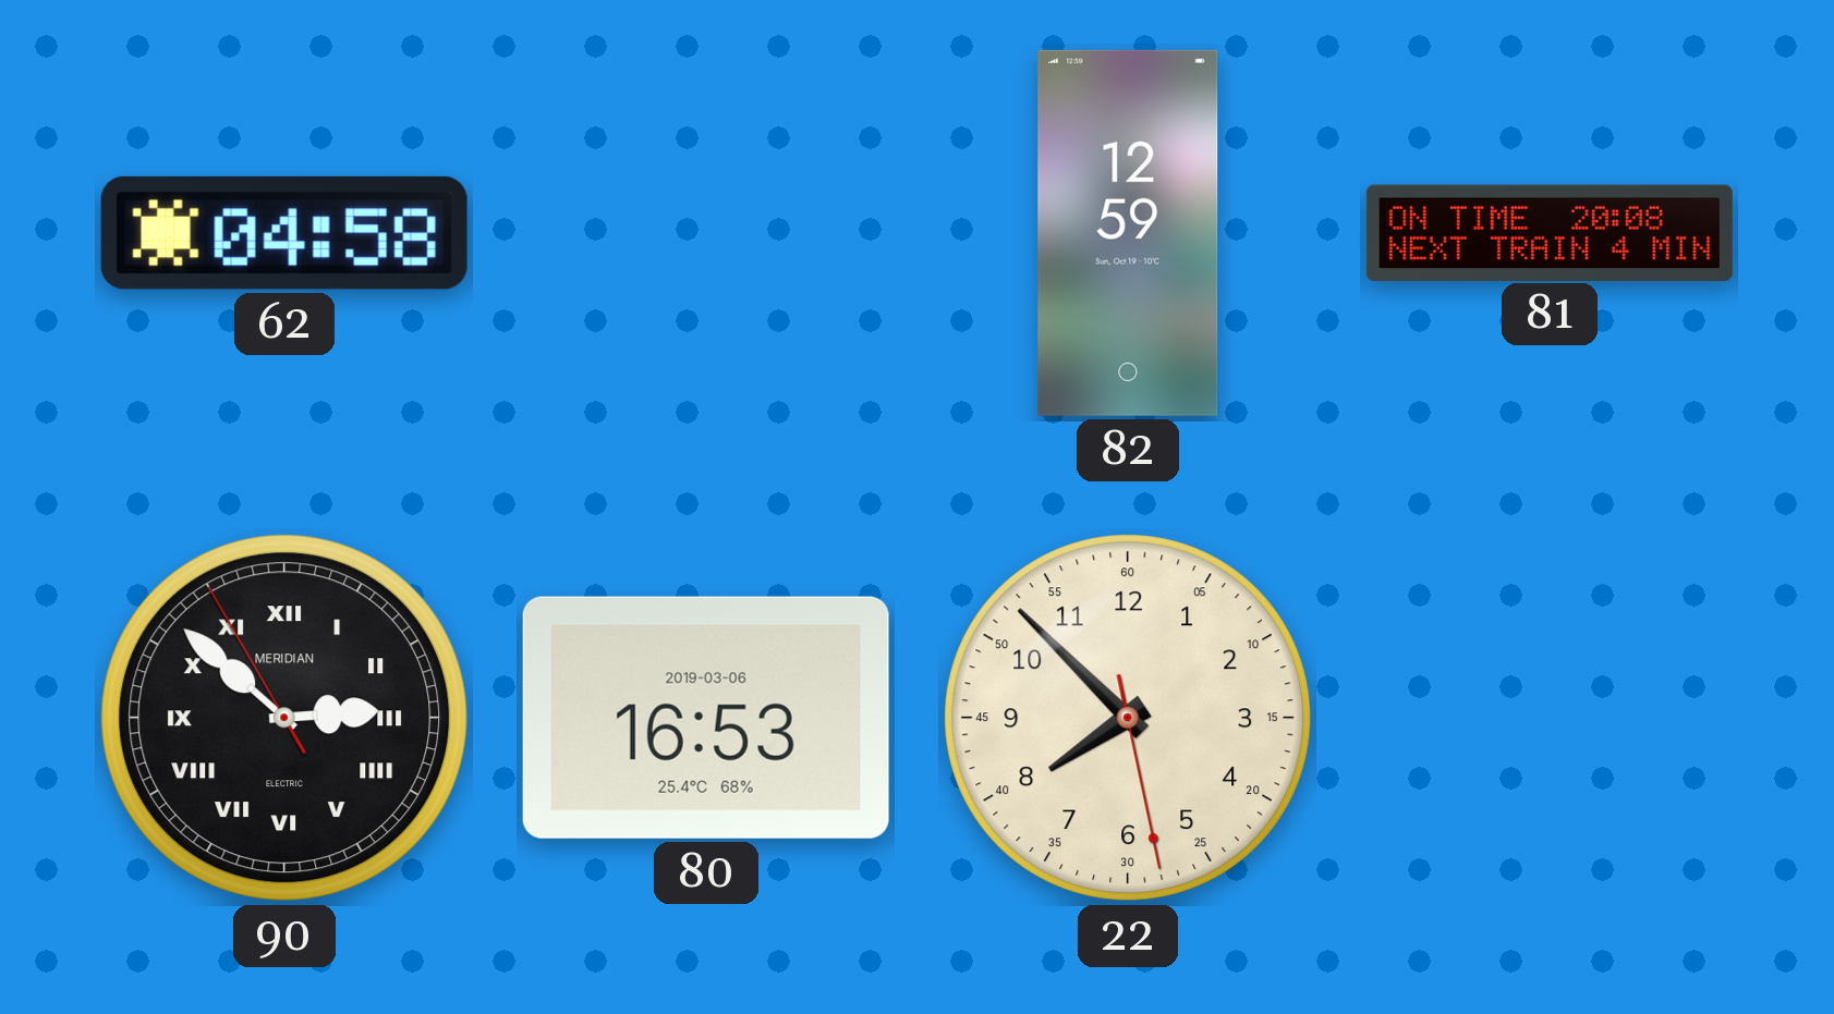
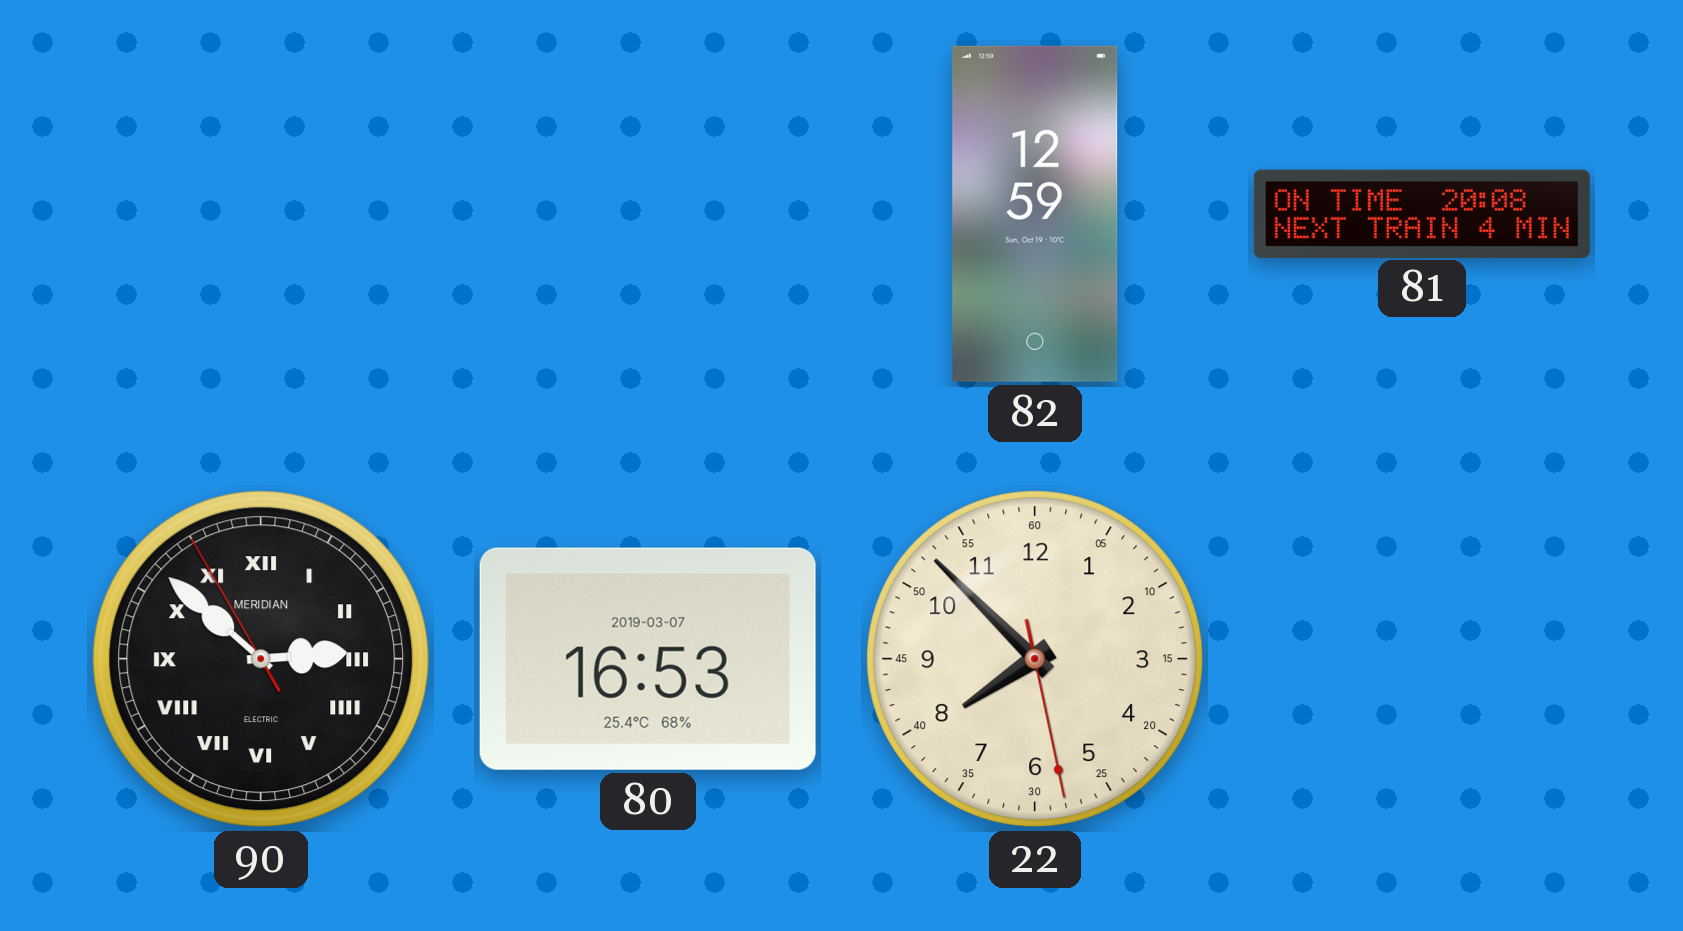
62: 04:58 -> none
80 date: 2019-03-06 -> 2019-03-07
